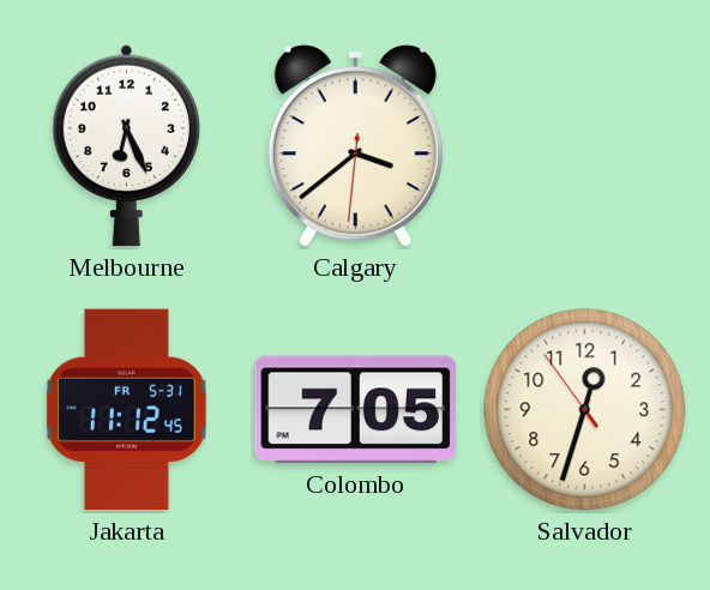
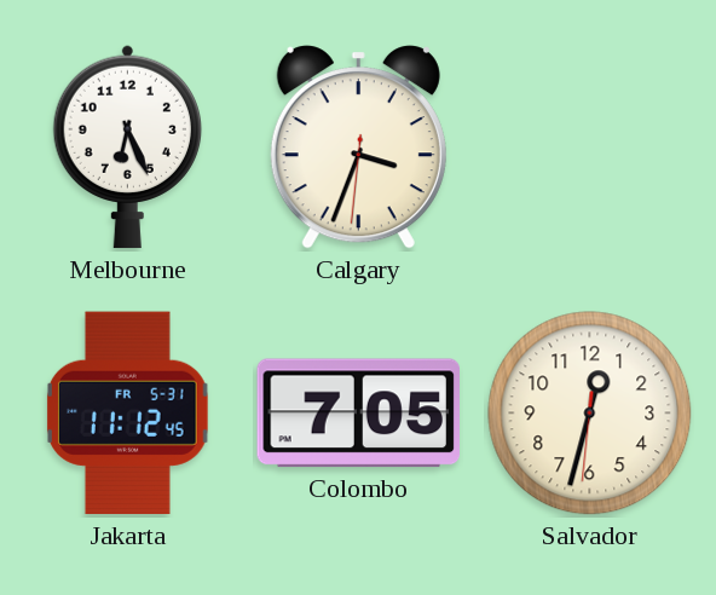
Calgary: 3:38 -> 3:33
Salvador: 12:32:54 -> 12:32:31
